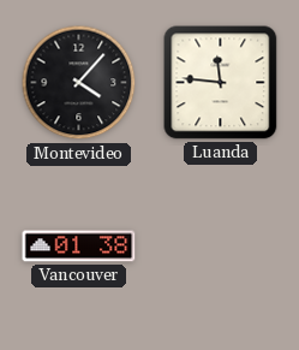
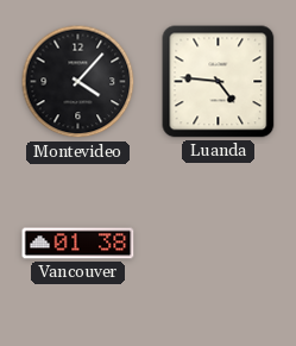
Luanda: 11:46 -> 4:46
